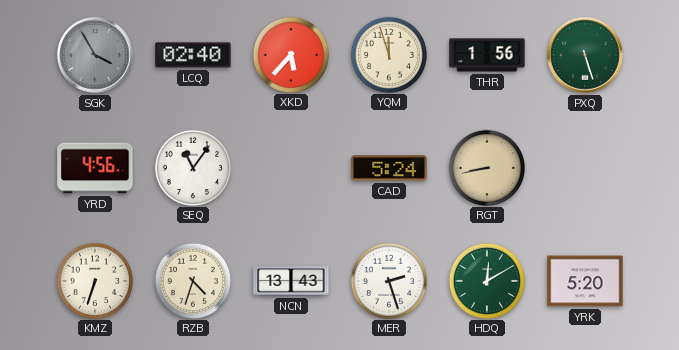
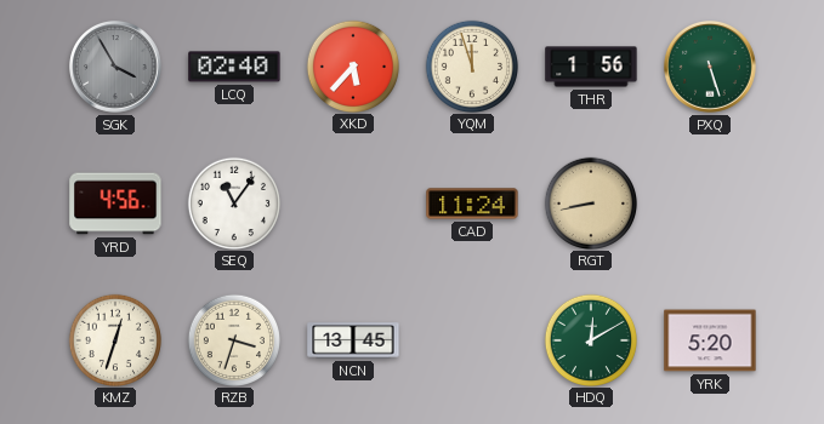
CAD: 5:24 -> 11:24
KMZ: 6:33 -> 12:33
RZB: 4:33 -> 3:33
NCN: 13:43 -> 13:45
MER: 2:27 -> none
